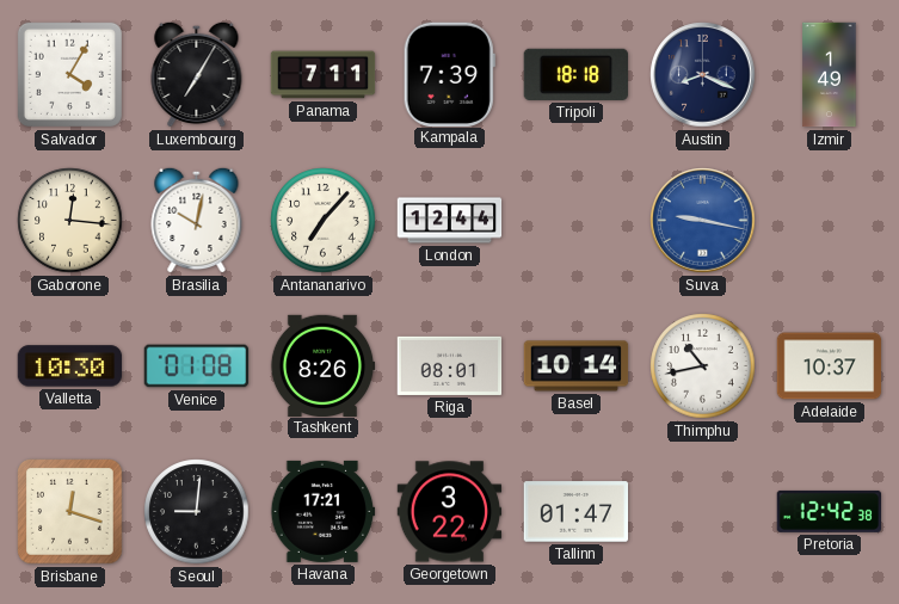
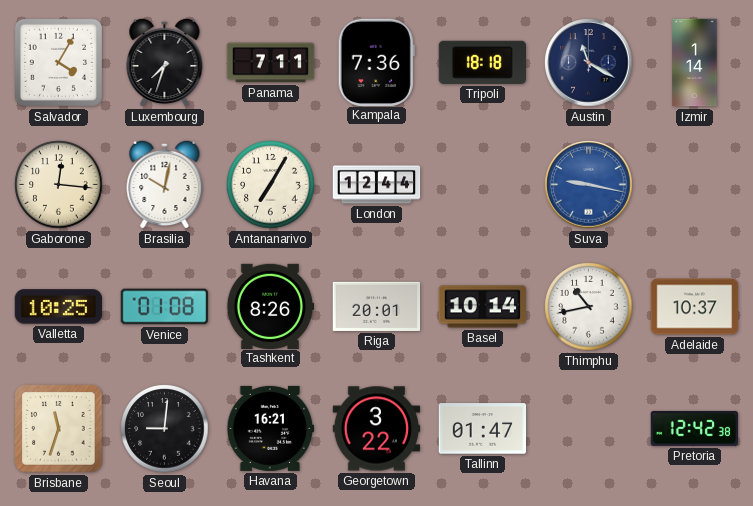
Luxembourg: 7:05 -> 7:33
Kampala: 7:39 -> 7:36
Austin: 8:19 -> 11:20
Izmir: 1:49 -> 1:14
Antananarivo: 7:07 -> 7:05
Valletta: 10:30 -> 10:25
Riga: 08:01 -> 20:01
Brisbane: 12:18 -> 11:33
Havana: 17:21 -> 16:21
